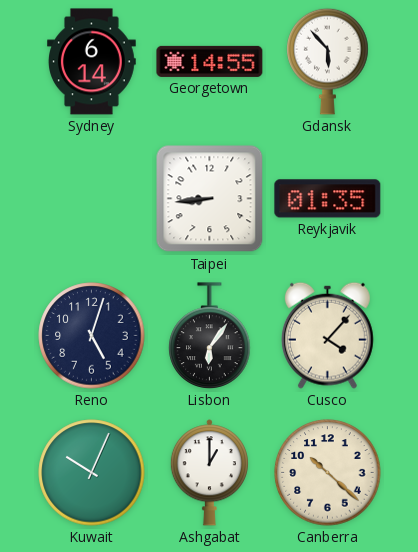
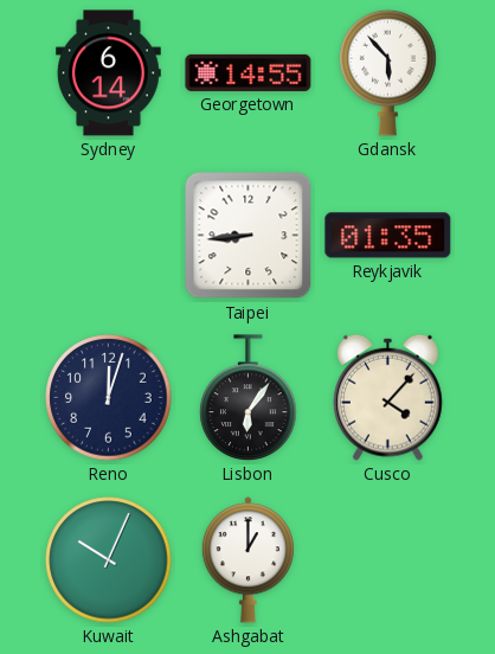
Reno: 5:03 -> 12:03
Canberra: 10:22 -> none
